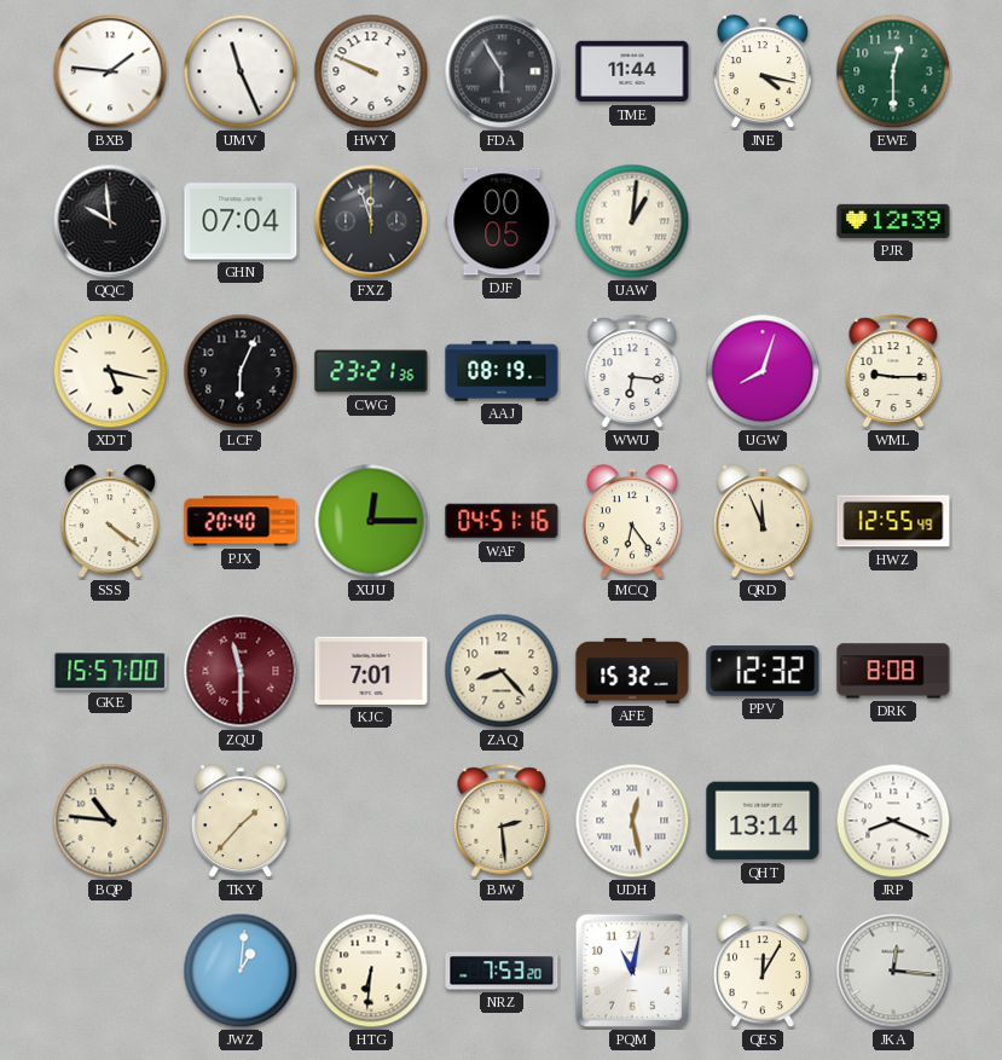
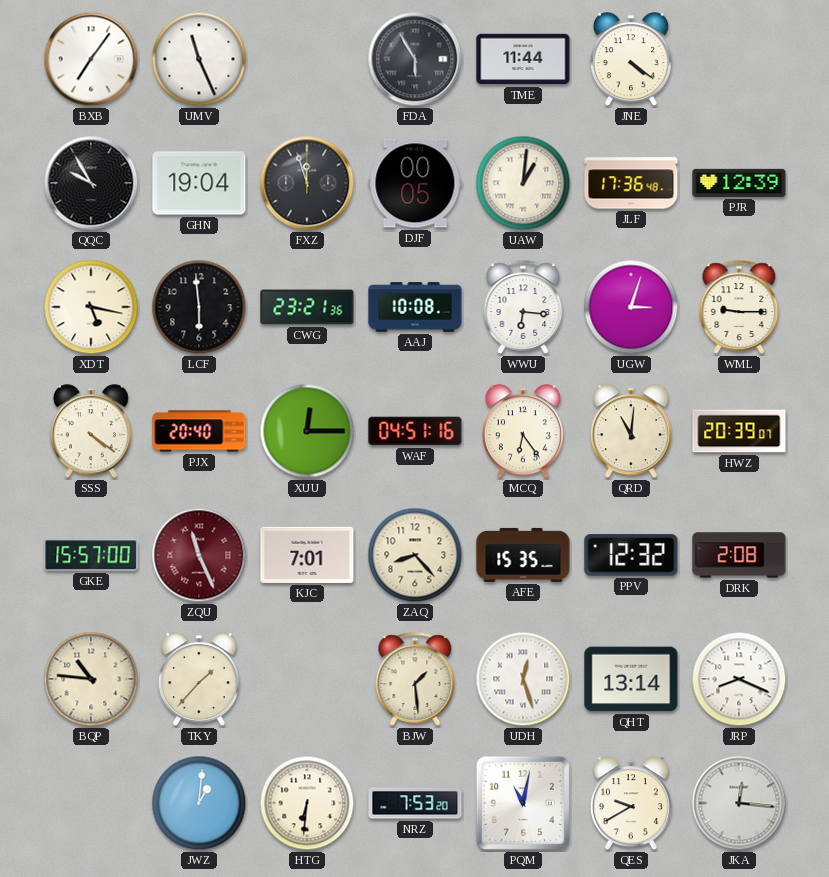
BXB: 1:46 -> 7:06
HWY: 9:49 -> none
JNE: 4:17 -> 4:21
EWE: 12:30 -> none
QQC: 9:59 -> 9:55
GHN: 07:04 -> 19:04
JLF: none -> 17:36
LCF: 6:04 -> 5:59
AAJ: 08:19 -> 10:08
UGW: 8:03 -> 3:03
QRD: 11:56 -> 11:01
HWZ: 12:55 -> 20:39
ZQU: 11:30 -> 11:26
AFE: 15:32 -> 15:35
DRK: 8:08 -> 2:08
BJW: 2:29 -> 1:29
UDH: 12:28 -> 12:27
QES: 12:05 -> 9:40
